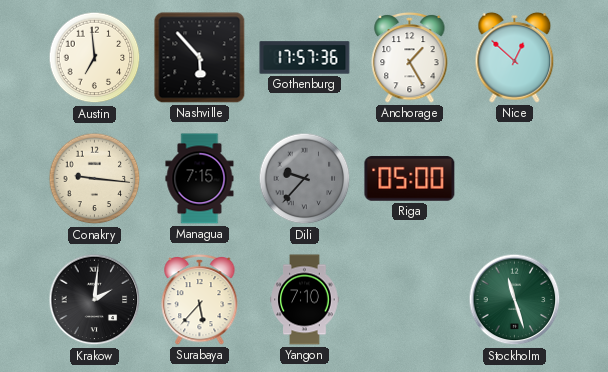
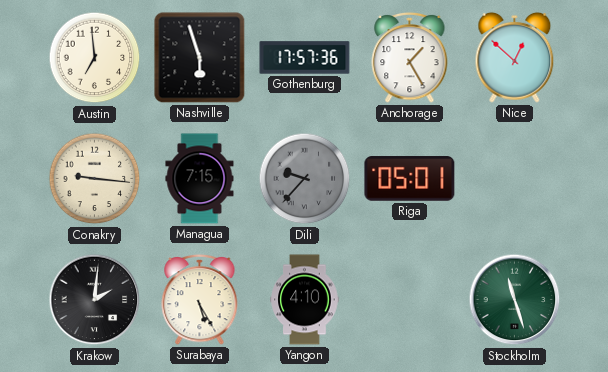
Nashville: 5:53 -> 5:57
Riga: 05:00 -> 05:01
Surabaya: 5:37 -> 5:25
Yangon: 7:10 -> 4:10
